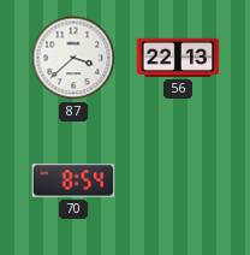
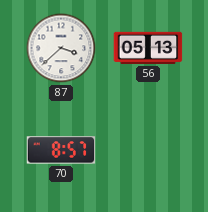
56: 22:13 -> 05:13
70: 8:54 -> 8:57
